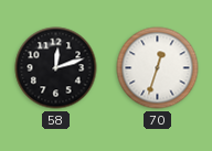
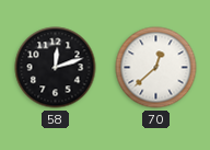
70: 12:33 -> 12:38
